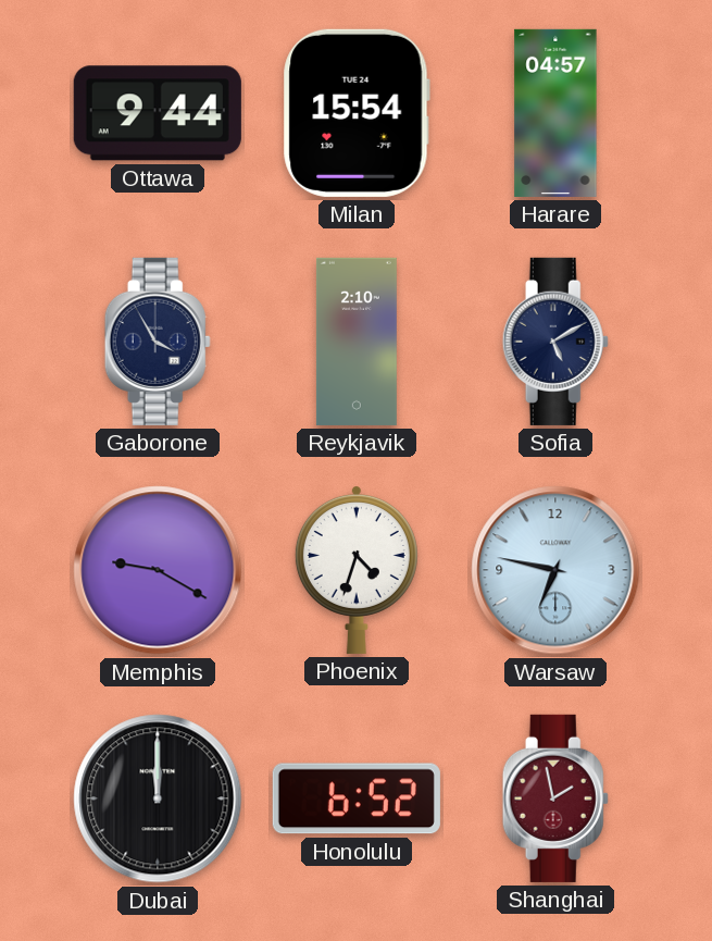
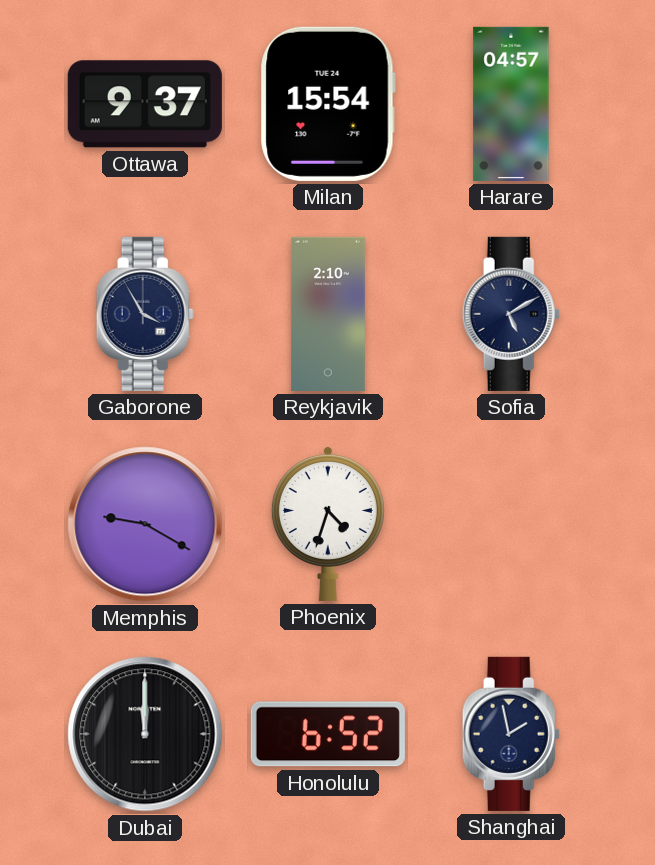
Ottawa: 9:44 -> 9:37
Warsaw: 6:47 -> none
Shanghai dial: burgundy -> navy
